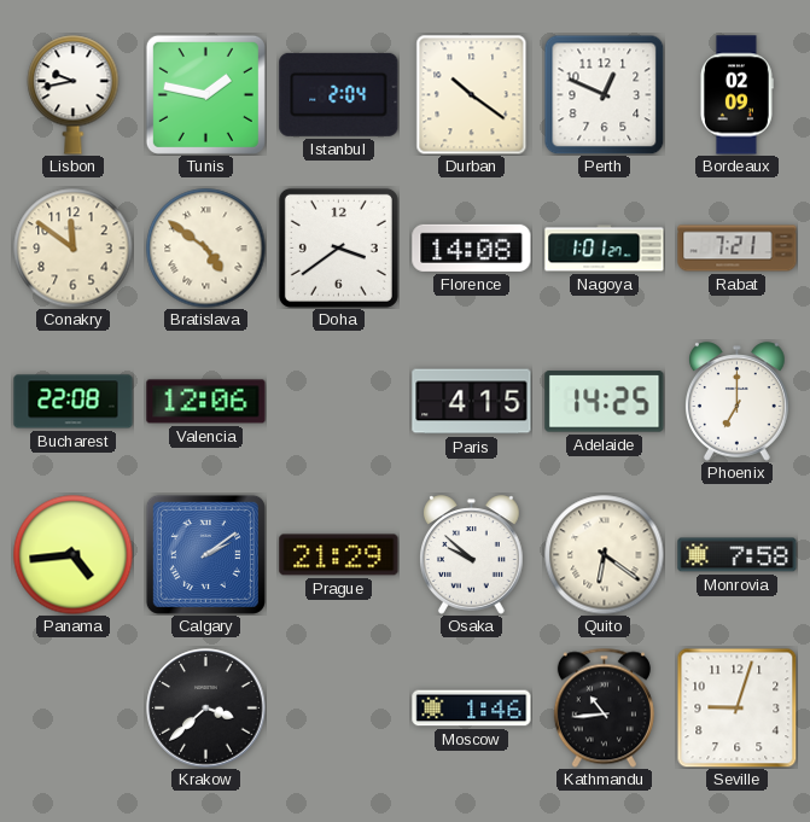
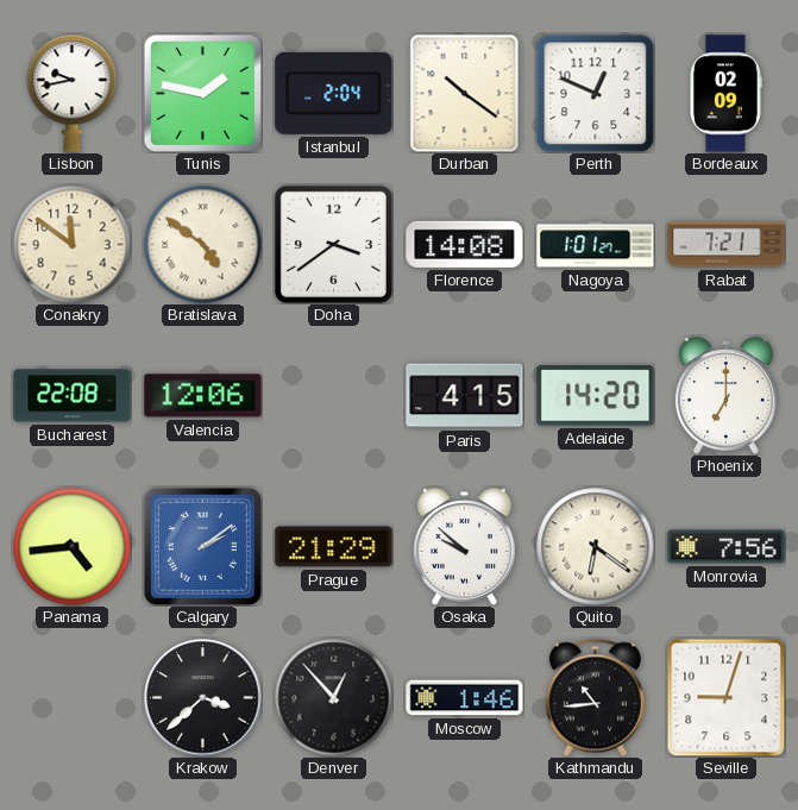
Adelaide: 14:25 -> 14:20
Monrovia: 7:58 -> 7:56
Denver: none -> 12:53
